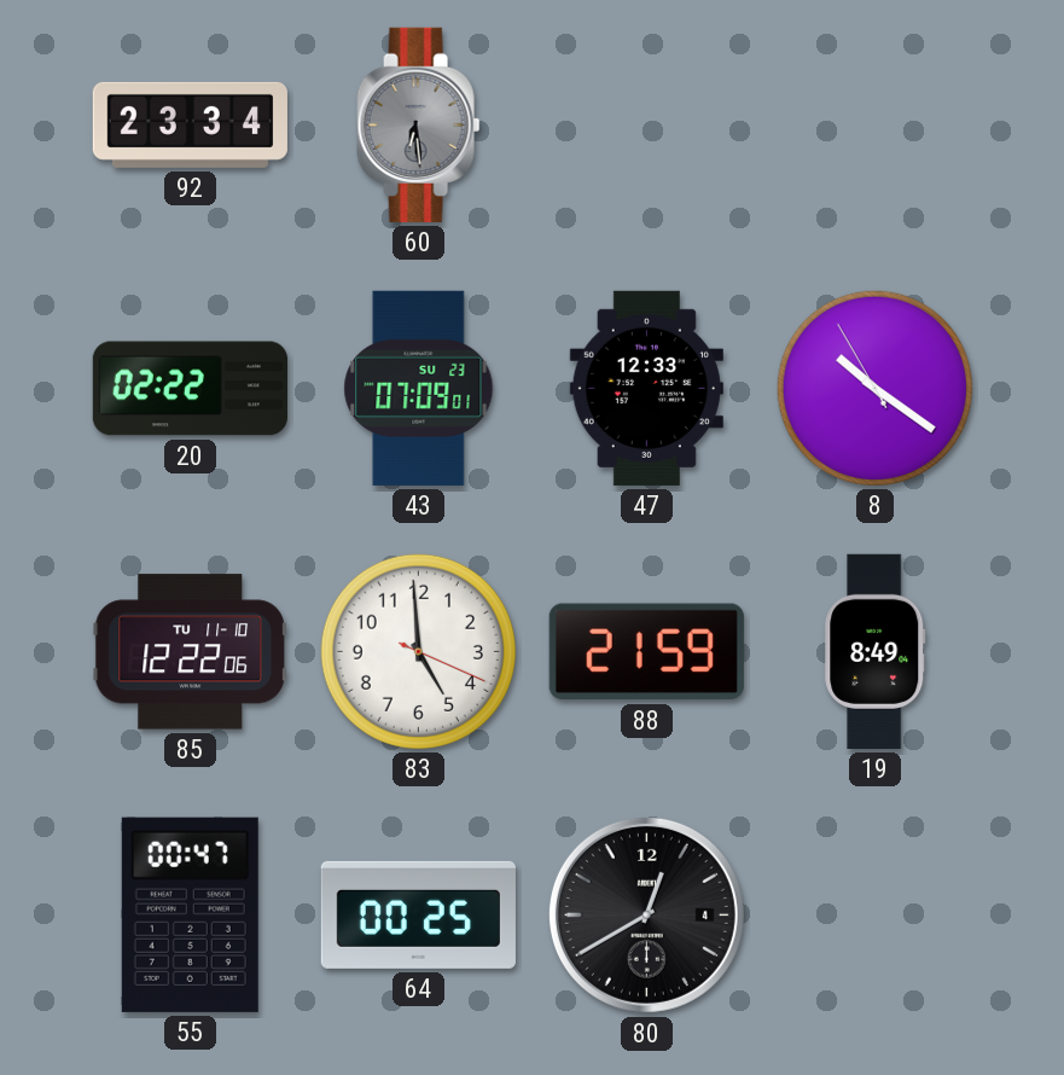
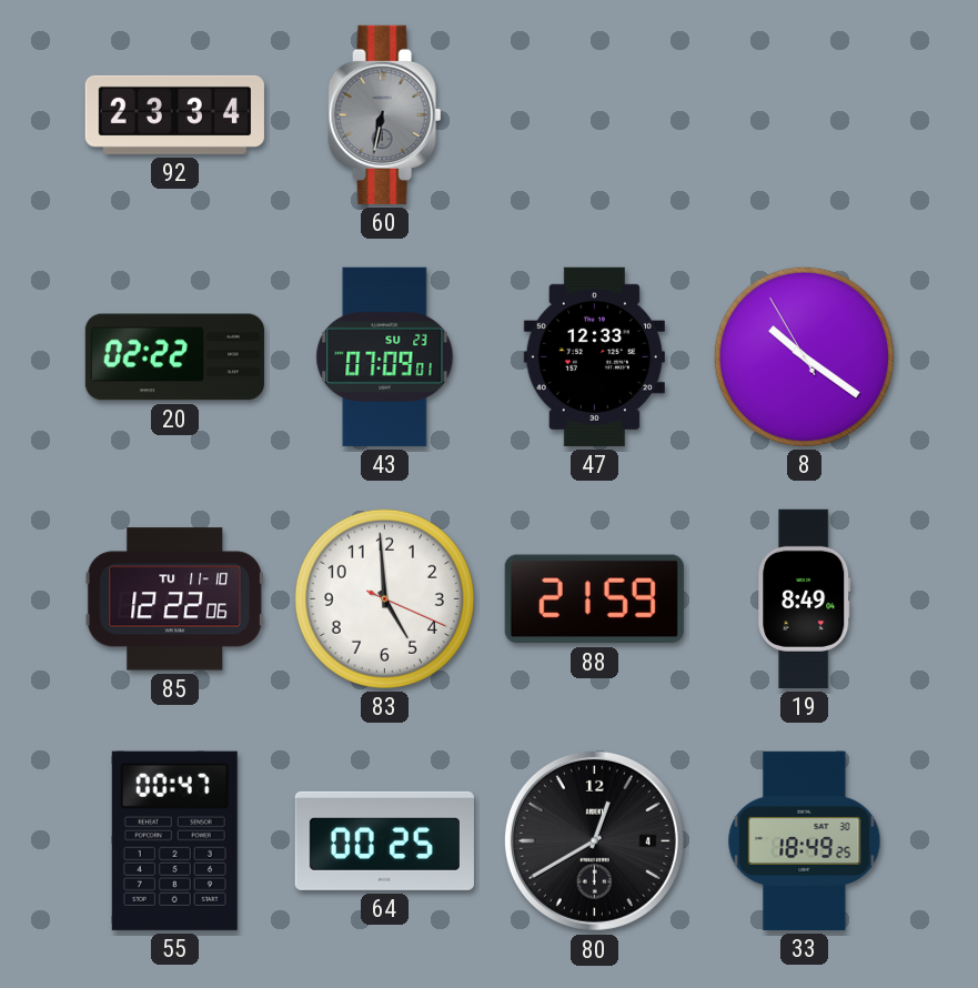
60: 6:29 -> 6:32
33: none -> 18:49
